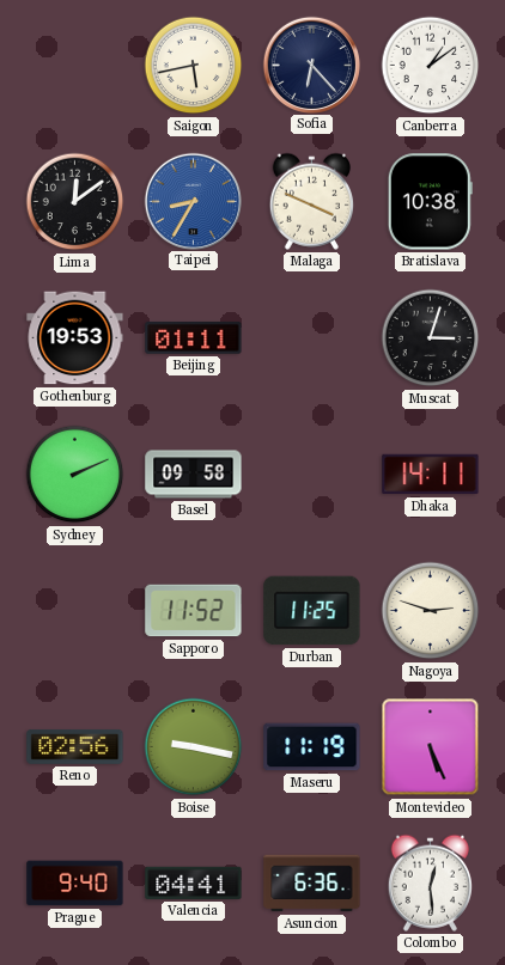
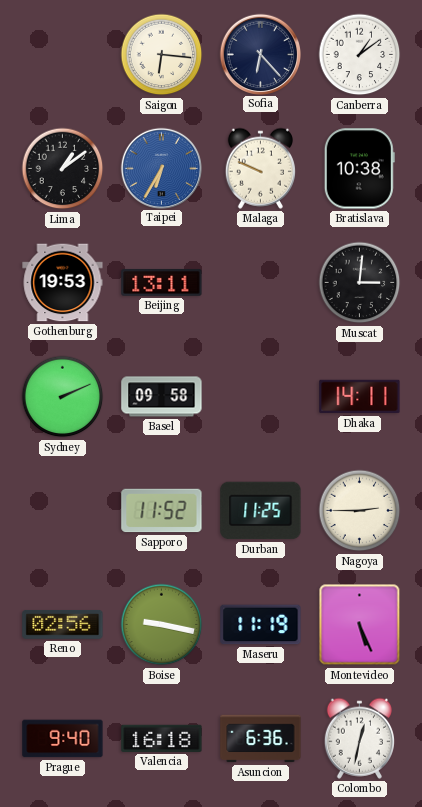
Saigon: 5:43 -> 6:16
Lima: 12:09 -> 1:09
Taipei: 8:35 -> 6:35
Malaga: 3:49 -> 9:49
Beijing: 01:11 -> 13:11
Muscat: 3:03 -> 3:01
Nagoya: 2:48 -> 2:45
Valencia: 04:41 -> 16:18
Colombo: 12:29 -> 12:32
